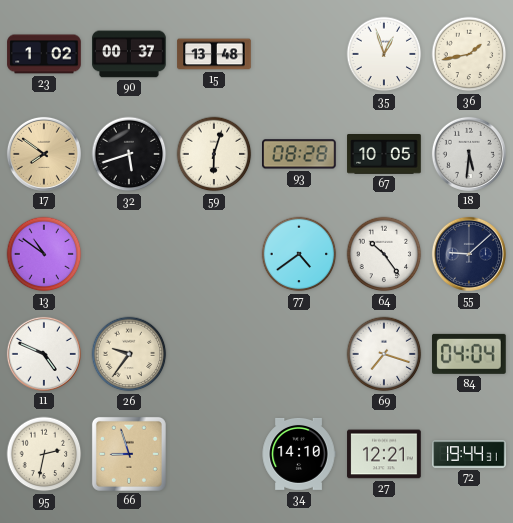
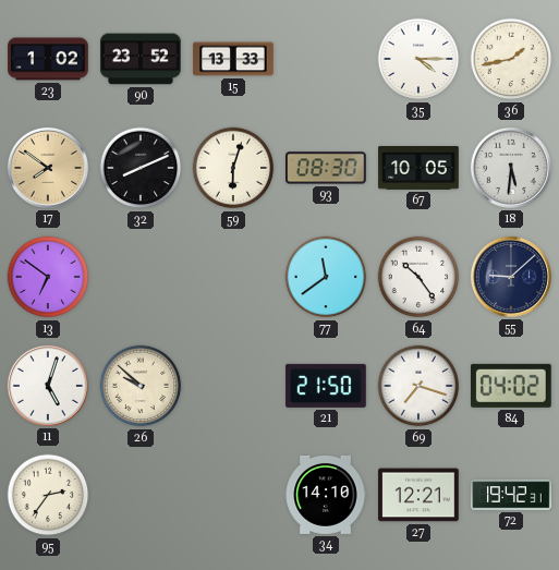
90: 00:37 -> 23:52
15: 13:48 -> 13:33
35: 12:57 -> 4:15
32: 5:42 -> 8:11
93: 08:28 -> 08:30
13: 10:51 -> 6:51
77: 4:39 -> 11:39
11: 4:49 -> 5:03
26: 9:36 -> 9:52
21: none -> 21:50
84: 04:04 -> 04:02
95: 2:32 -> 2:36
66: 8:57 -> none
72: 19:44 -> 19:42
